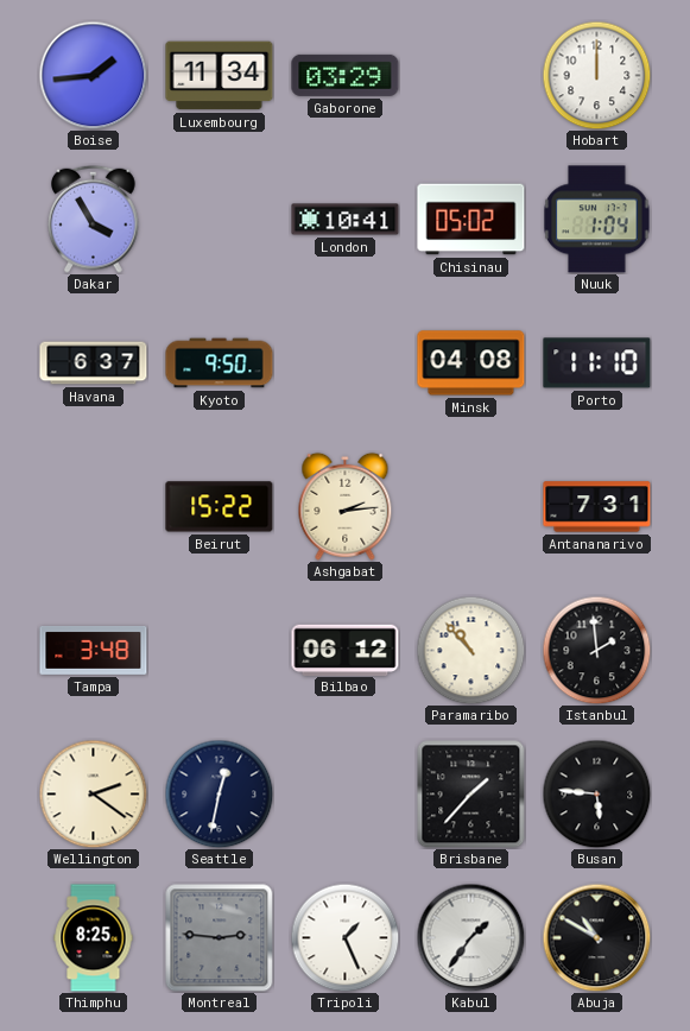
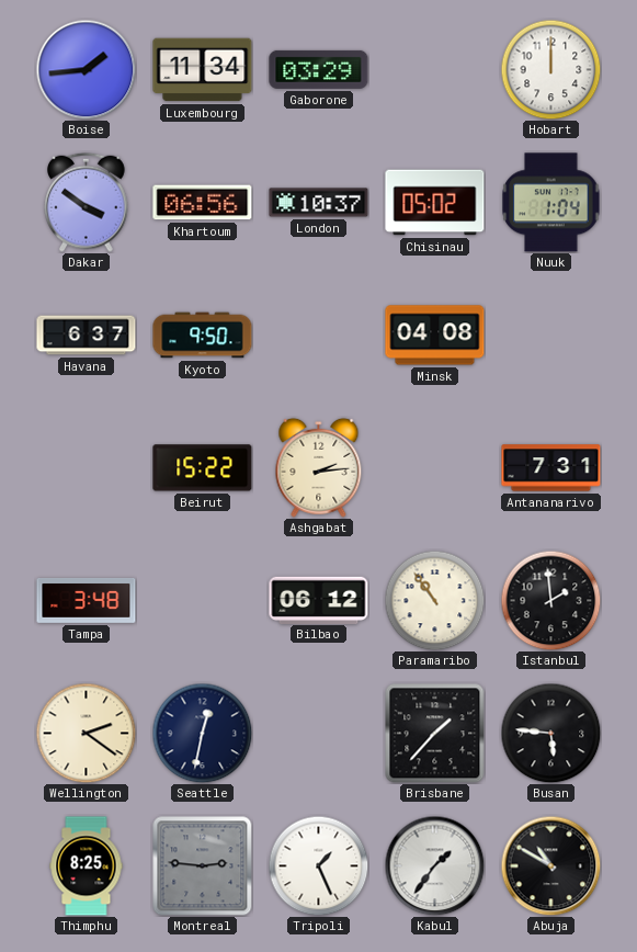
Dakar: 3:55 -> 3:51
Khartoum: none -> 06:56
London: 10:41 -> 10:37
Porto: 11:10 -> none
Paramaribo: 10:53 -> 10:54
